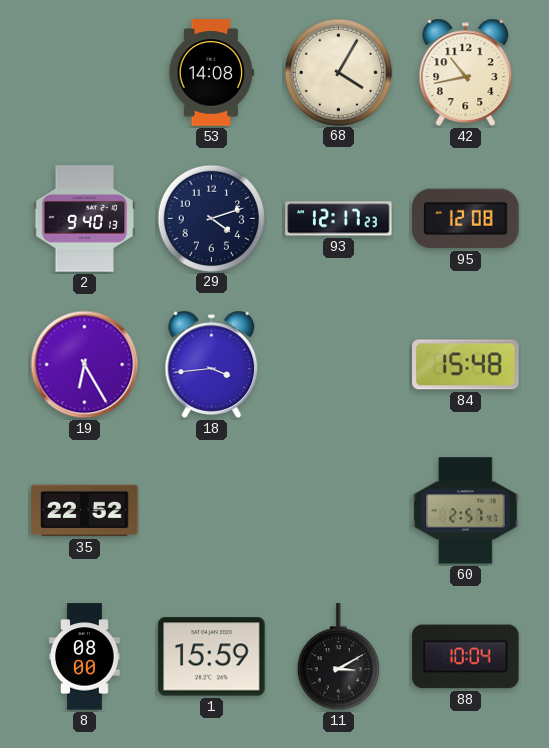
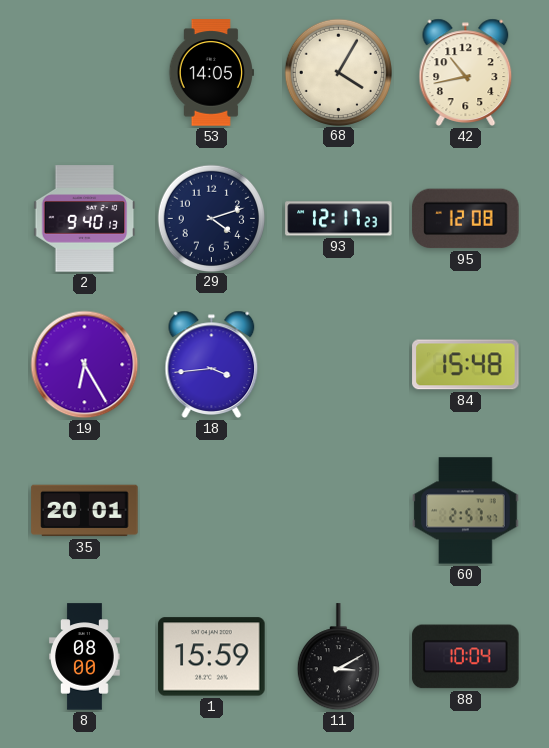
53: 14:08 -> 14:05
35: 22:52 -> 20:01
